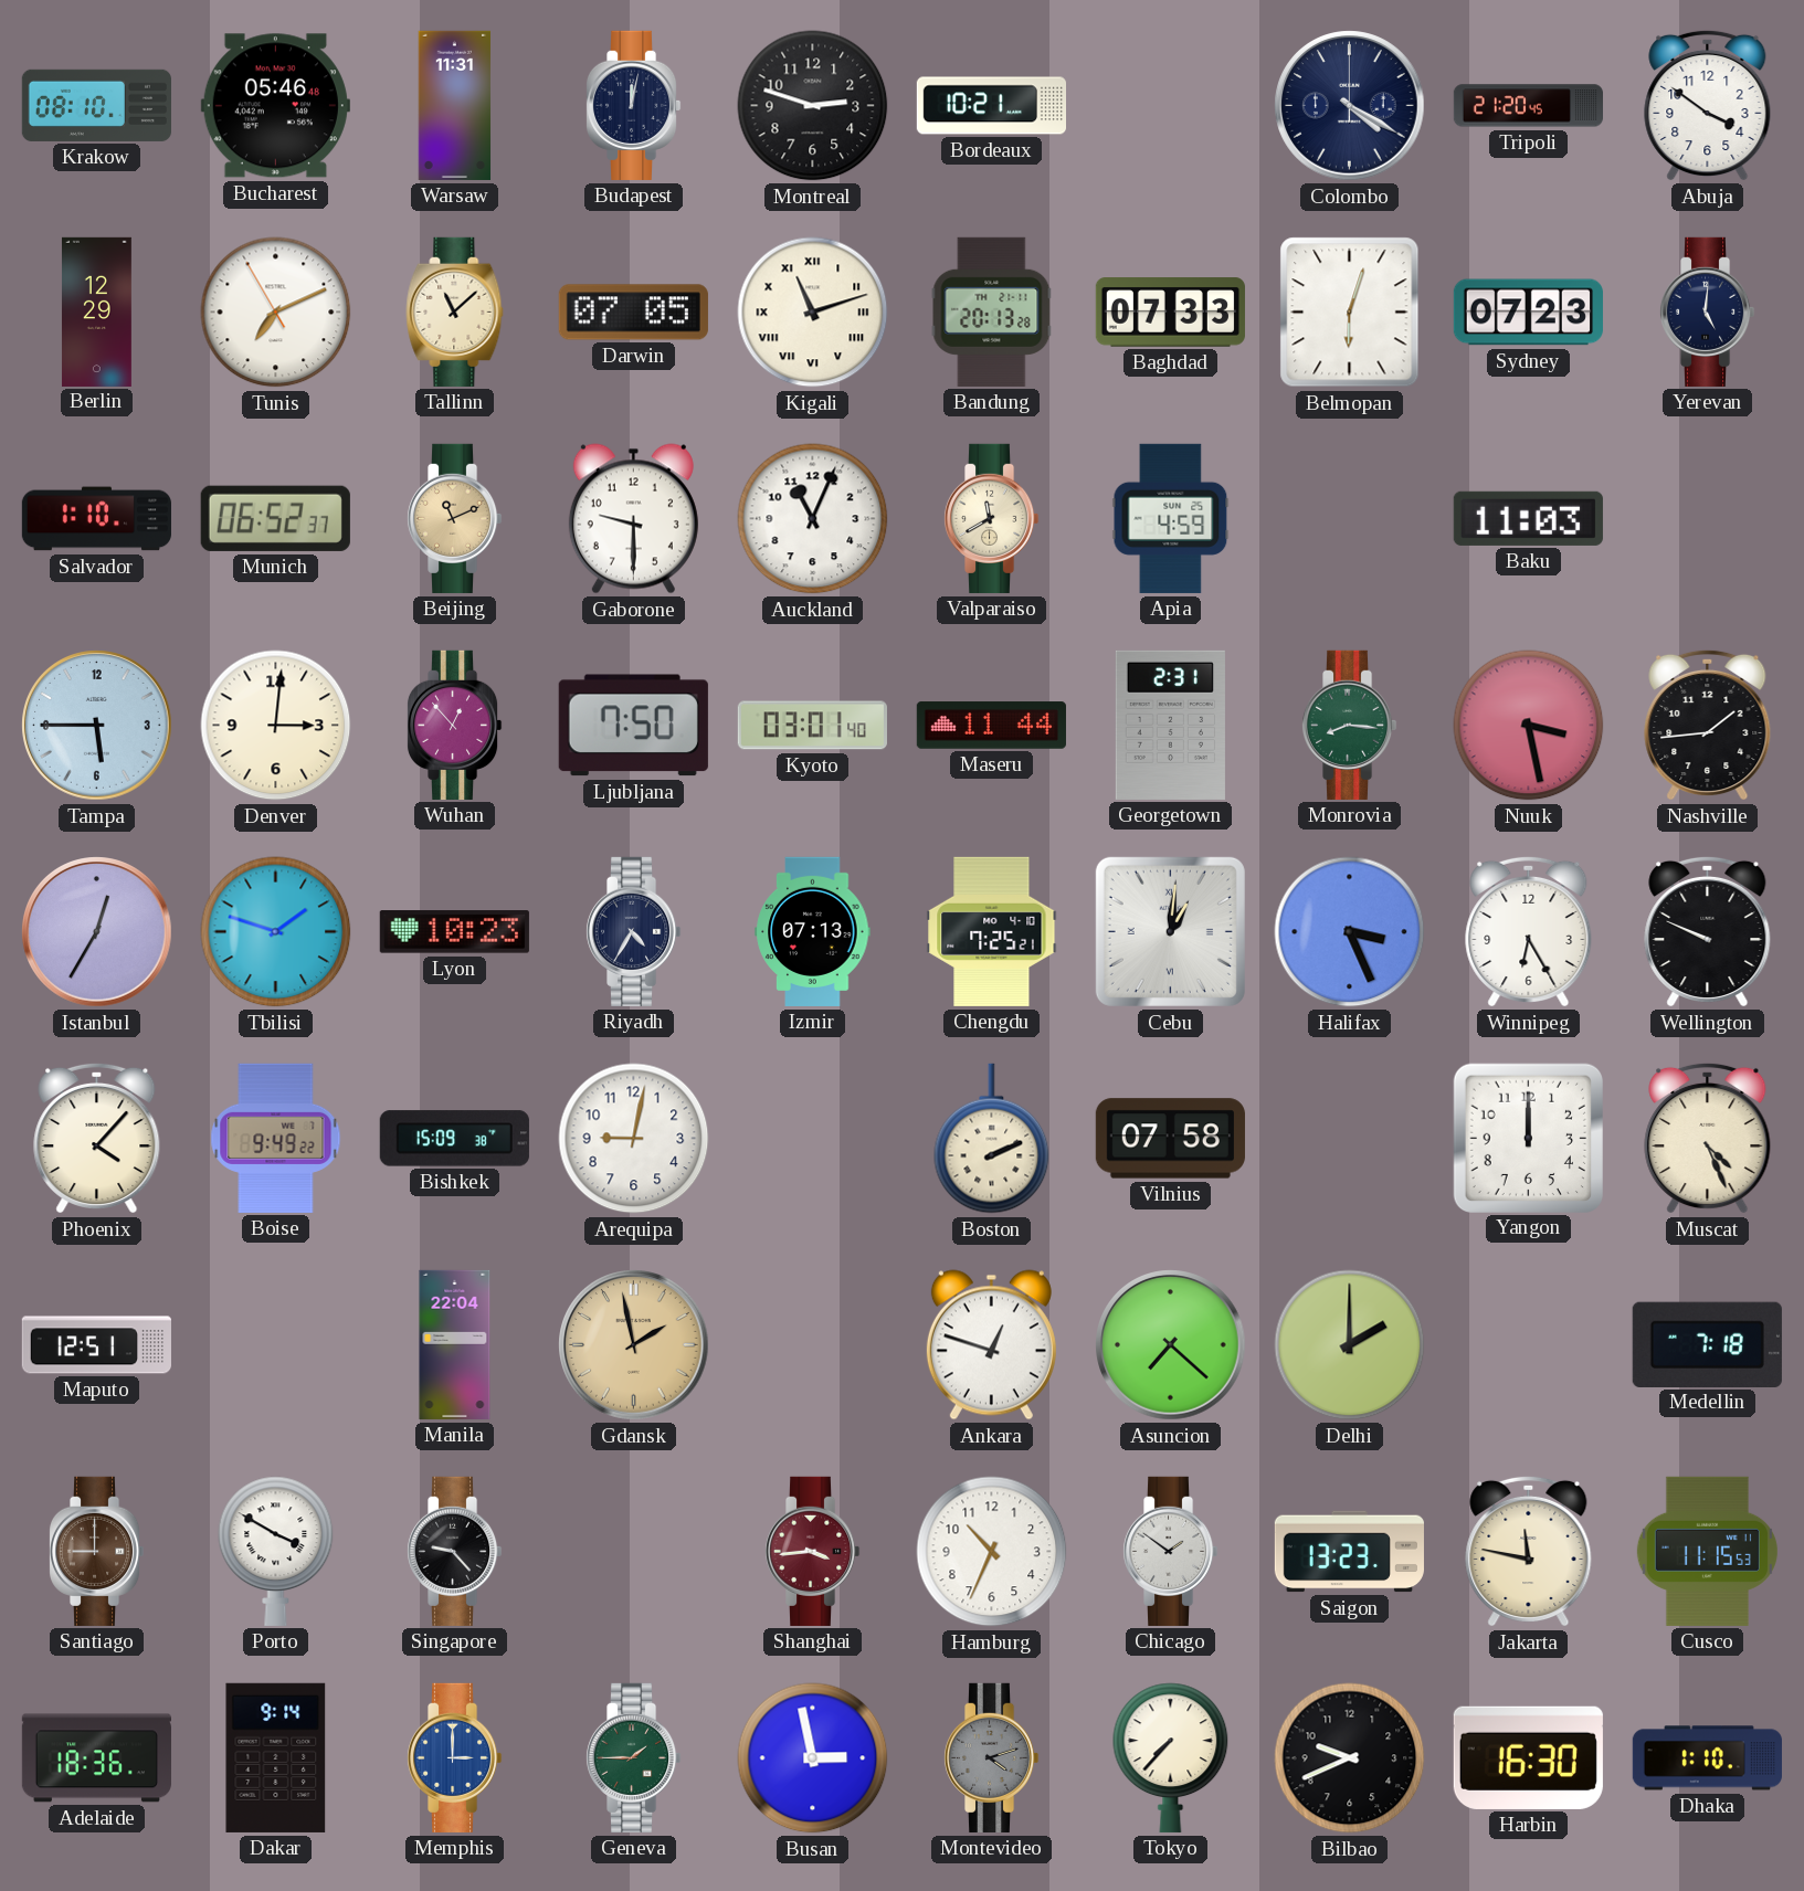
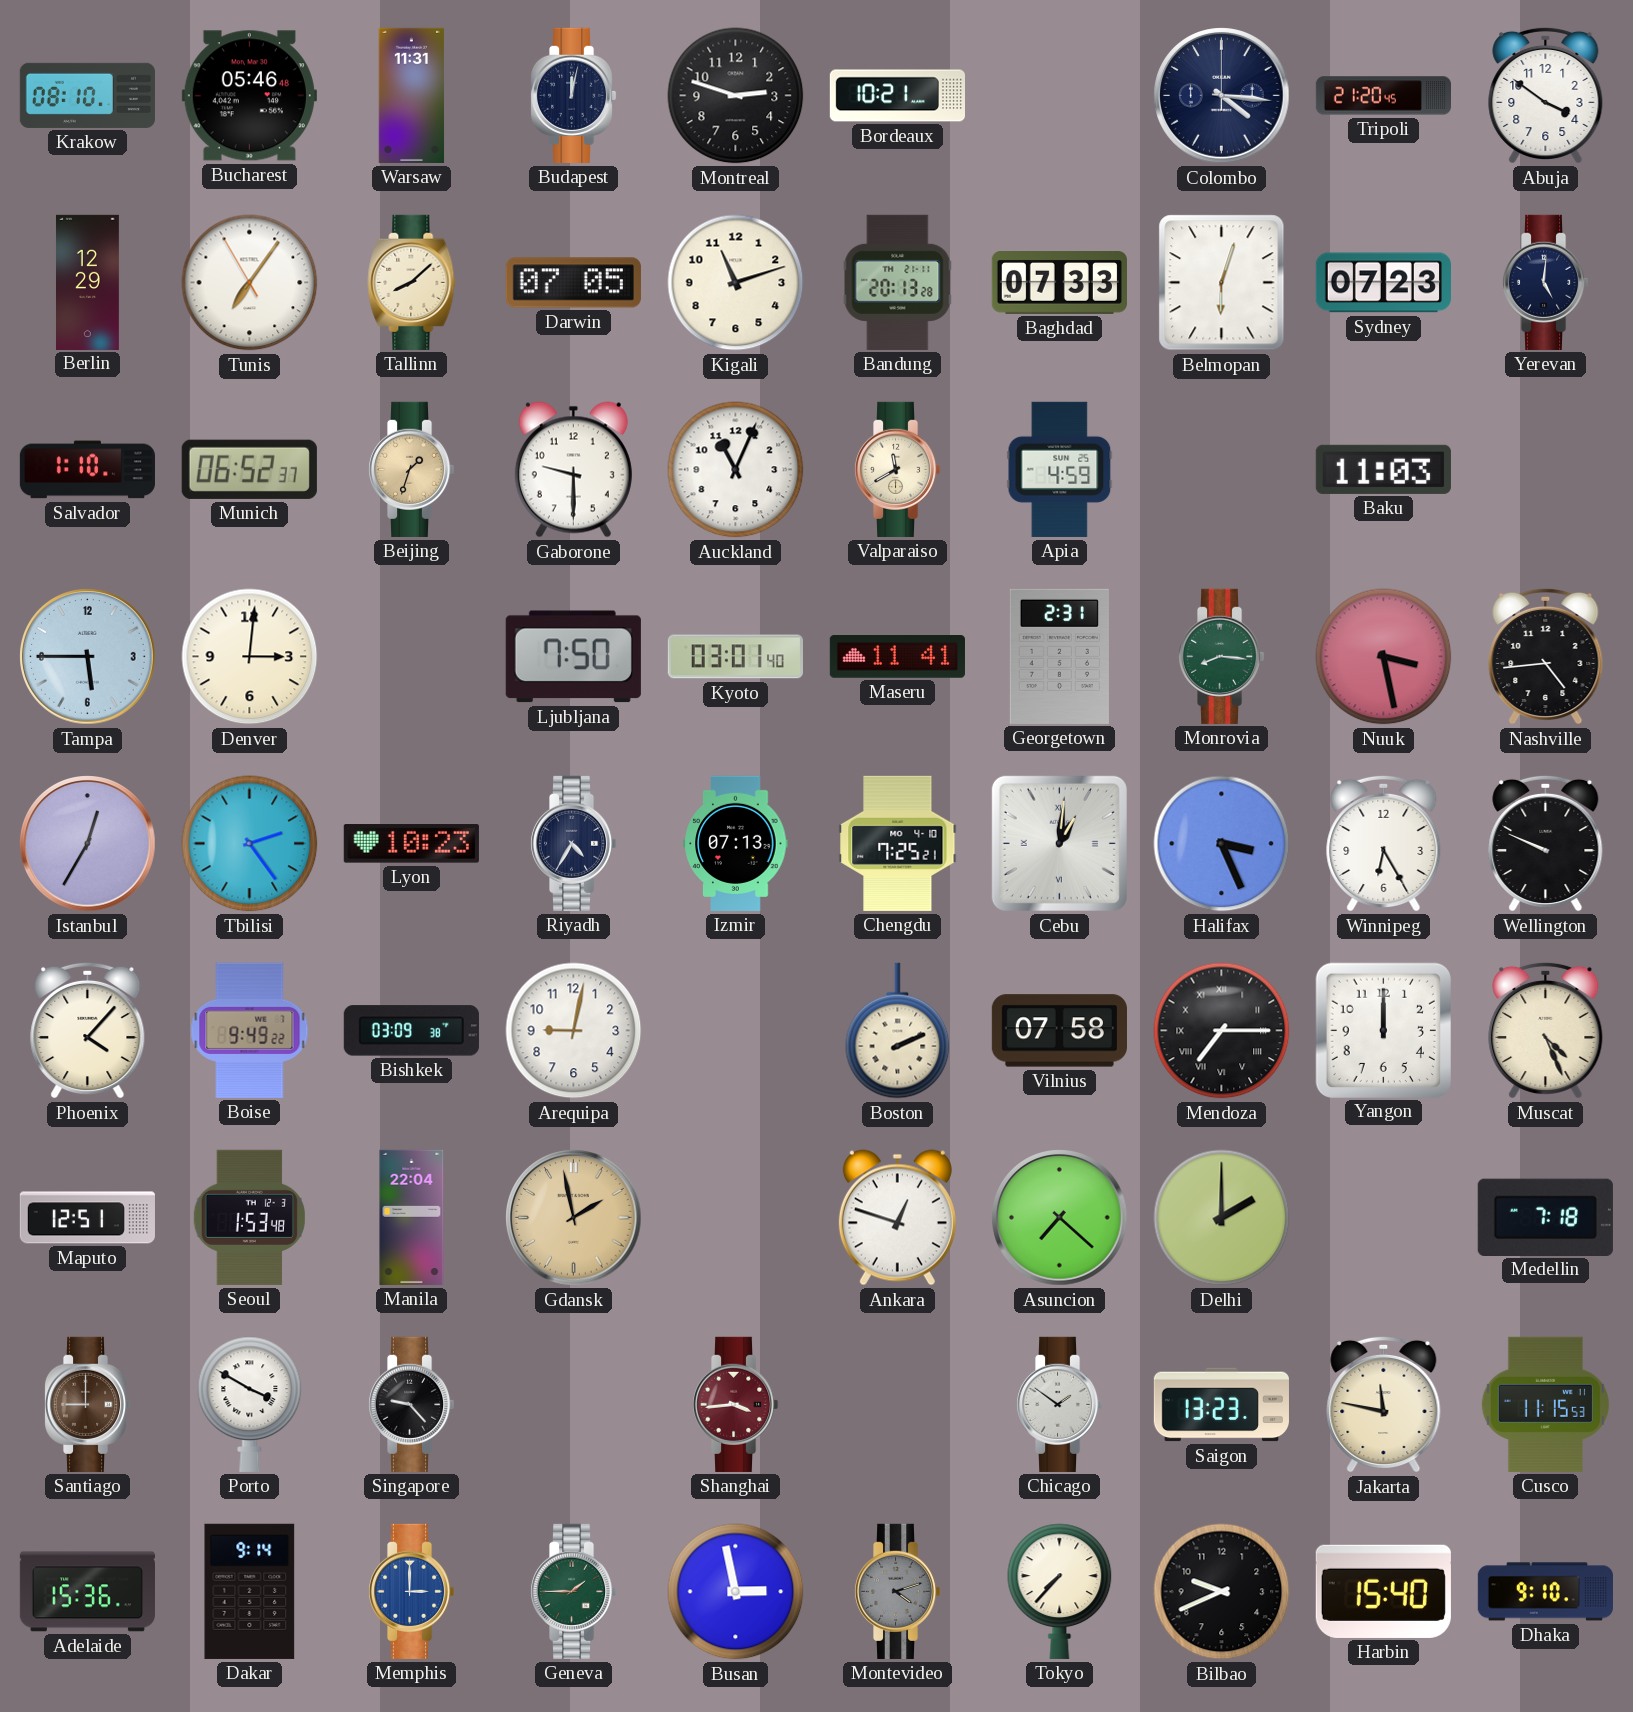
Colombo: 4:20 -> 4:16
Tunis: 7:10 -> 7:05
Tallinn: 11:08 -> 8:08
Kigali numerals: Roman -> Arabic
Beijing: 11:11 -> 1:33
Wuhan: 12:53 -> none
Maseru: 11:44 -> 11:41
Nashville: 1:44 -> 4:44
Tbilisi: 1:48 -> 2:24
Bishkek: 15:09 -> 03:09
Mendoza: none -> 7:15
Seoul: none -> 1:53
Hamburg: 10:34 -> none
Adelaide: 18:36 -> 15:36
Harbin: 16:30 -> 15:40
Dhaka: 1:10 -> 9:10
